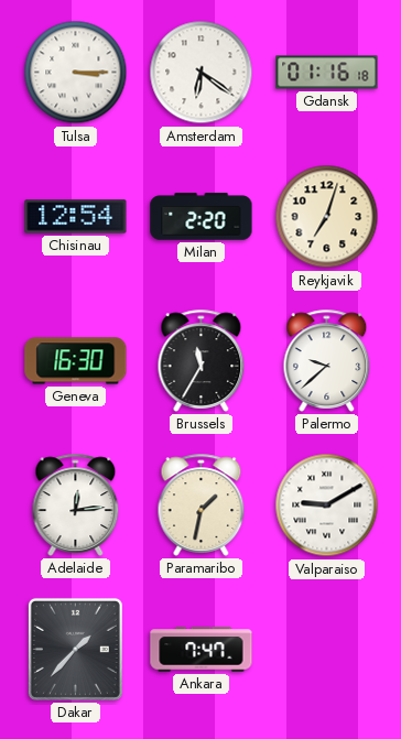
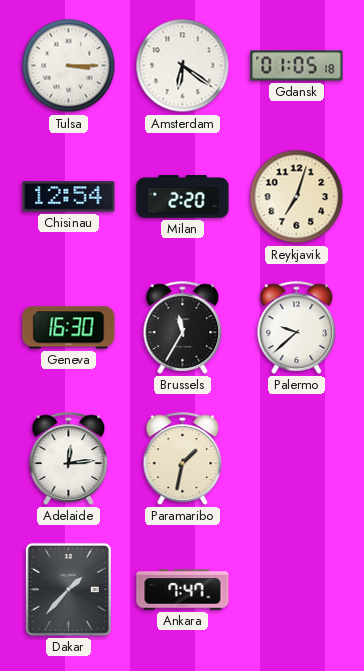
Gdansk: 01:16 -> 01:05
Valparaiso: 9:10 -> none
